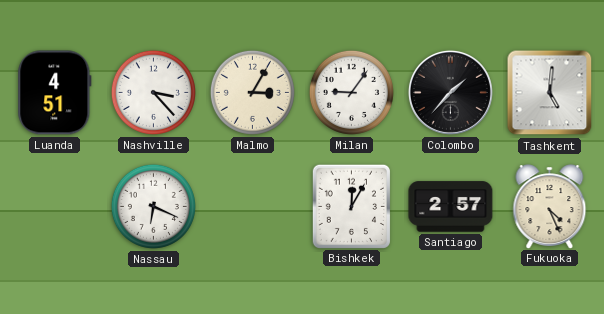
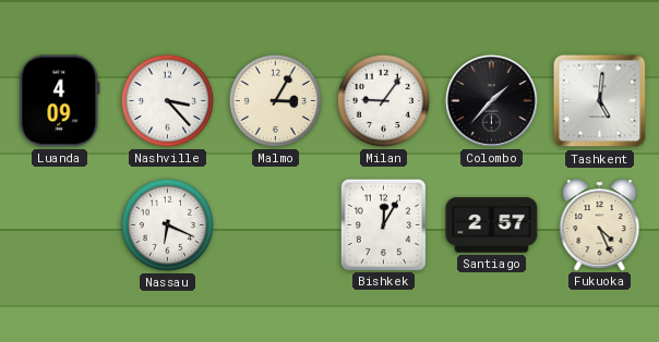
Luanda: 4:51 -> 4:09
